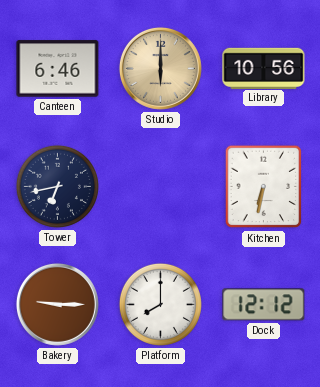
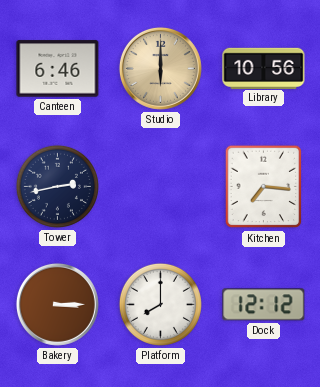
Tower: 6:43 -> 2:43
Kitchen: 6:32 -> 7:16
Bakery: 9:15 -> 3:15
